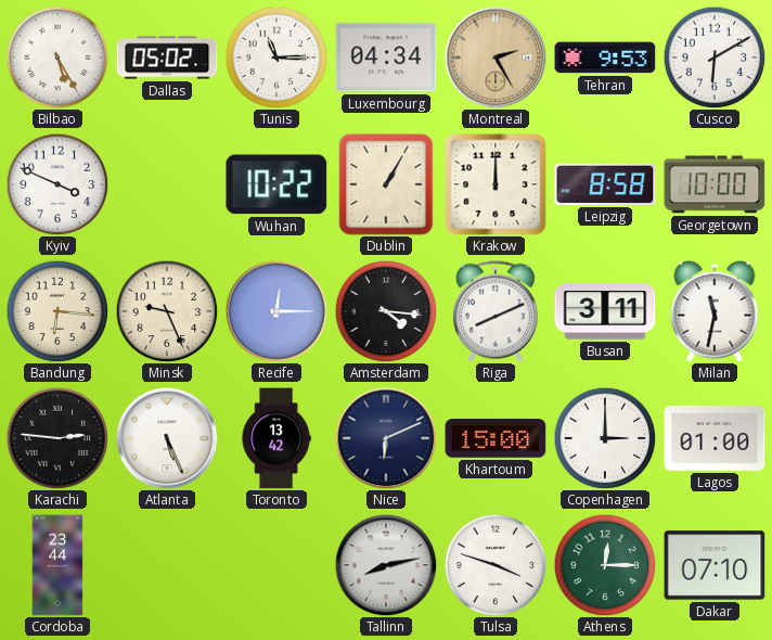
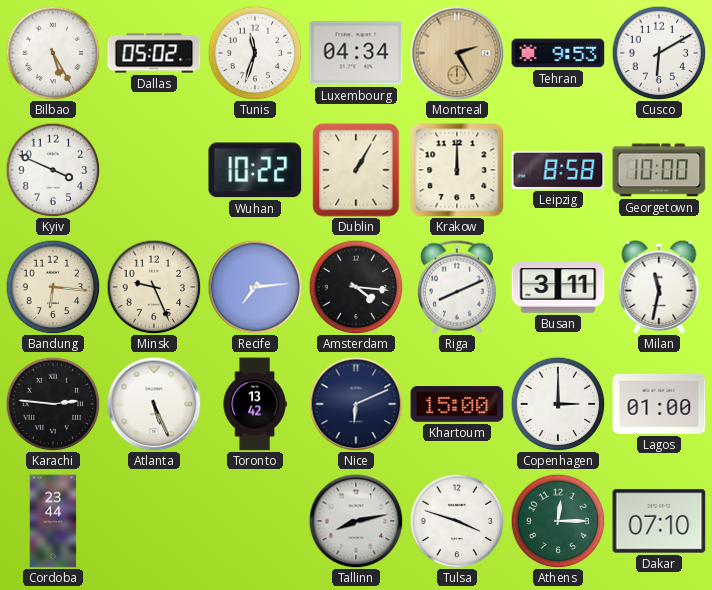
Tunis: 11:15 -> 11:33
Recife: 12:15 -> 7:14
